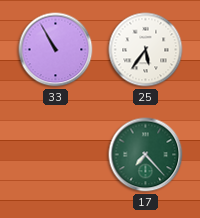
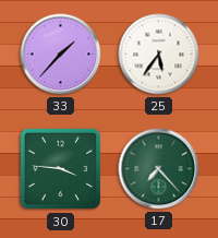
33: 10:55 -> 1:37
30: none -> 3:46
